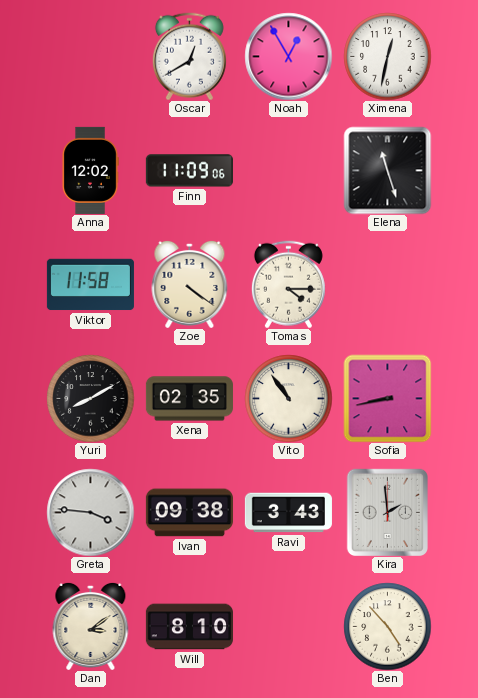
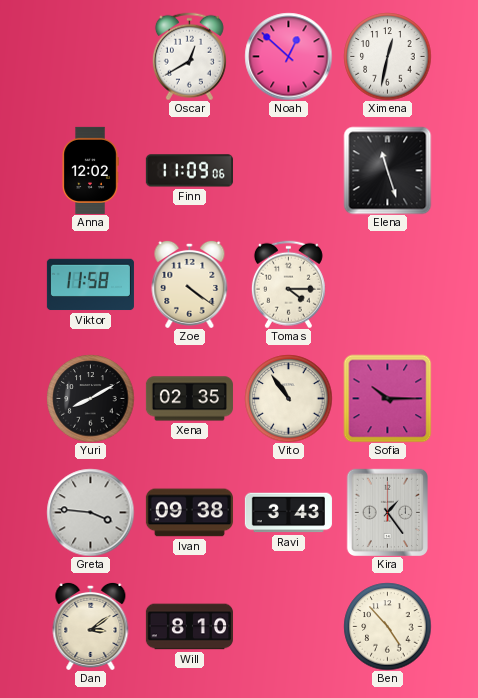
Noah: 12:55 -> 12:52
Sofia: 8:43 -> 10:15
Kira: 1:59 -> 1:24
